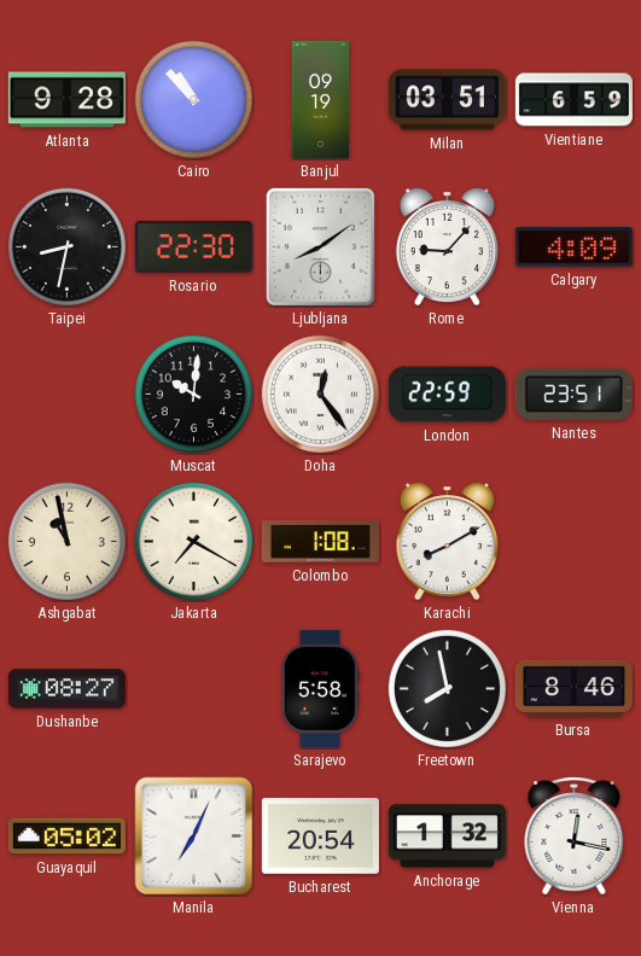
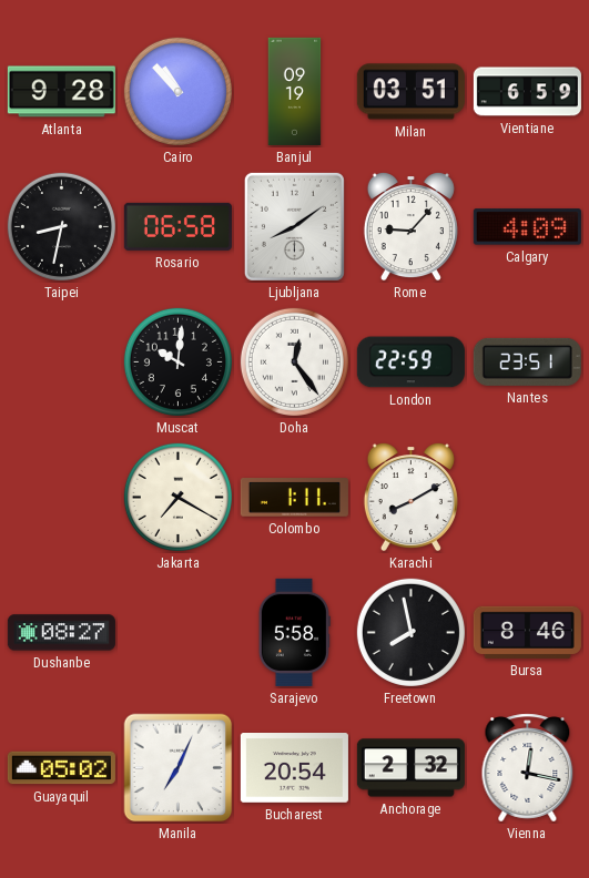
Rosario: 22:30 -> 06:58
Ashgabat: 10:58 -> none
Colombo: 1:08 -> 1:11
Anchorage: 1:32 -> 2:32
